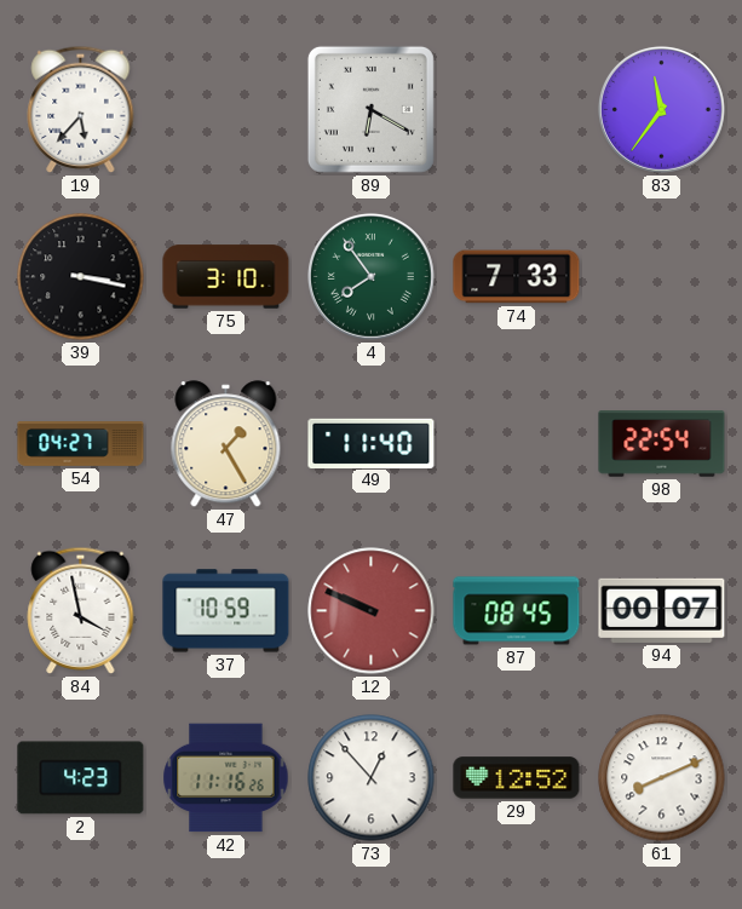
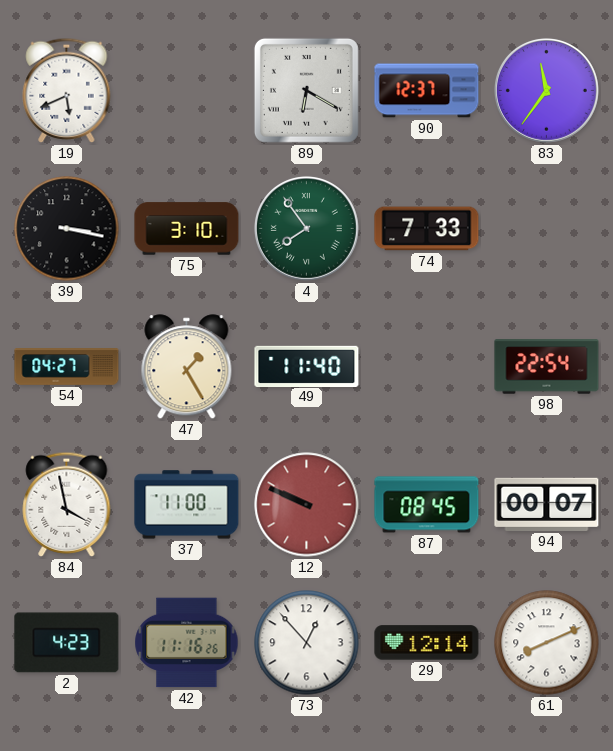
19: 5:37 -> 5:41
90: none -> 12:37
37: 10:59 -> 11:00
29: 12:52 -> 12:14
